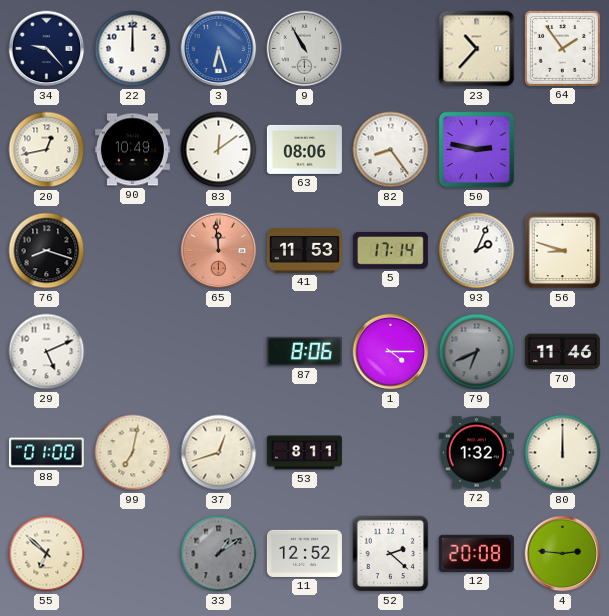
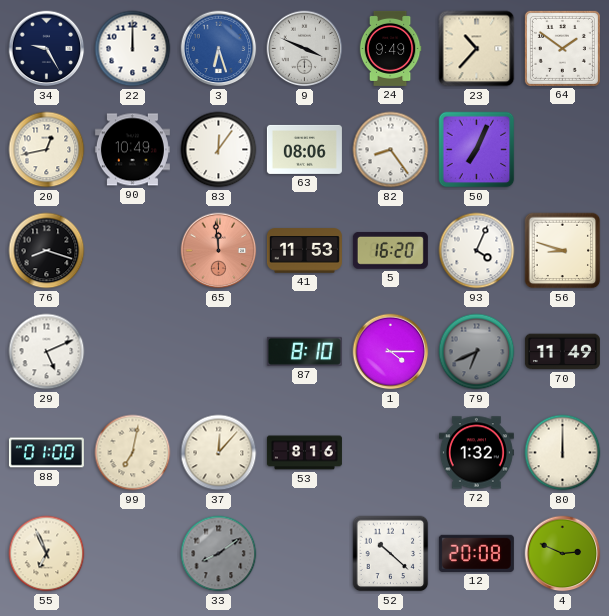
34: 9:23 -> 9:25
9: 10:55 -> 3:49
24: none -> 9:49
64: 1:54 -> 1:51
83: 12:09 -> 12:06
50: 2:47 -> 7:04
5: 17:14 -> 16:20
93: 2:04 -> 4:04
87: 8:06 -> 8:10
70: 11:46 -> 11:49
37: 12:42 -> 12:07
53: 8:11 -> 8:16
55: 6:52 -> 6:56
33: 1:09 -> 8:09
11: 12:52 -> none
52: 2:22 -> 10:22
4: 2:46 -> 2:49
